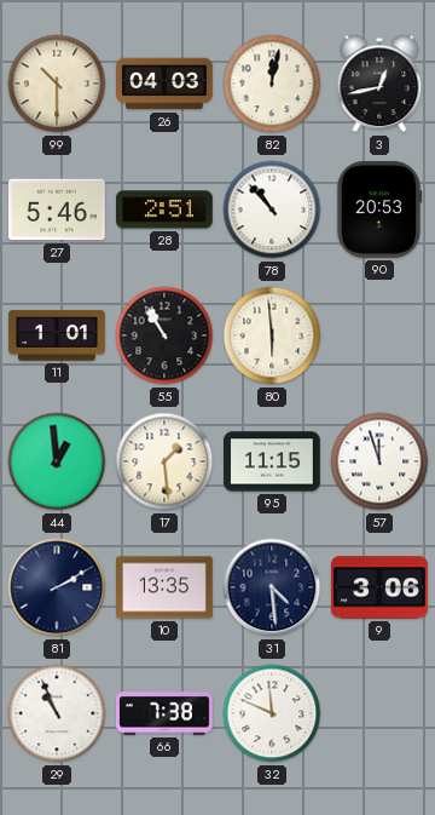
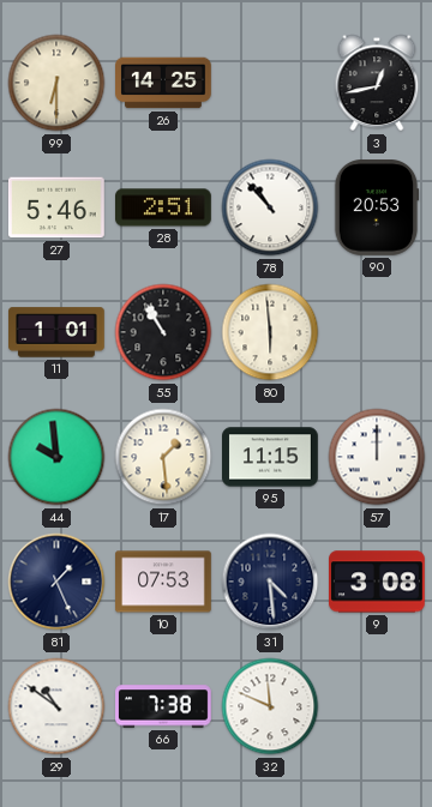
99: 10:30 -> 6:30
26: 04:03 -> 14:25
82: 12:02 -> none
44: 12:59 -> 9:59
57: 11:57 -> 12:00
81: 2:10 -> 1:26
10: 13:35 -> 07:53
9: 3:06 -> 3:08
29: 10:56 -> 10:51
